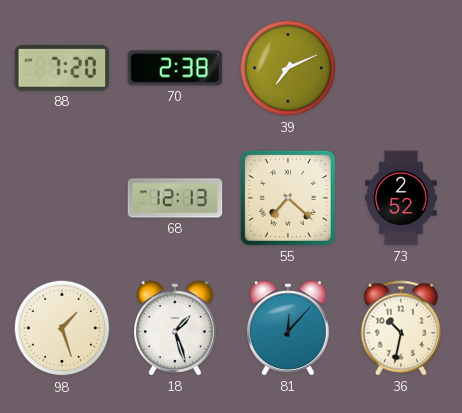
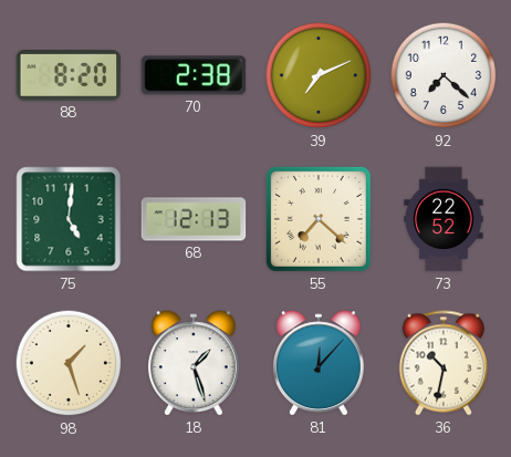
88: 7:20 -> 8:20
92: none -> 7:22
75: none -> 5:01
73: 2:52 -> 22:52
